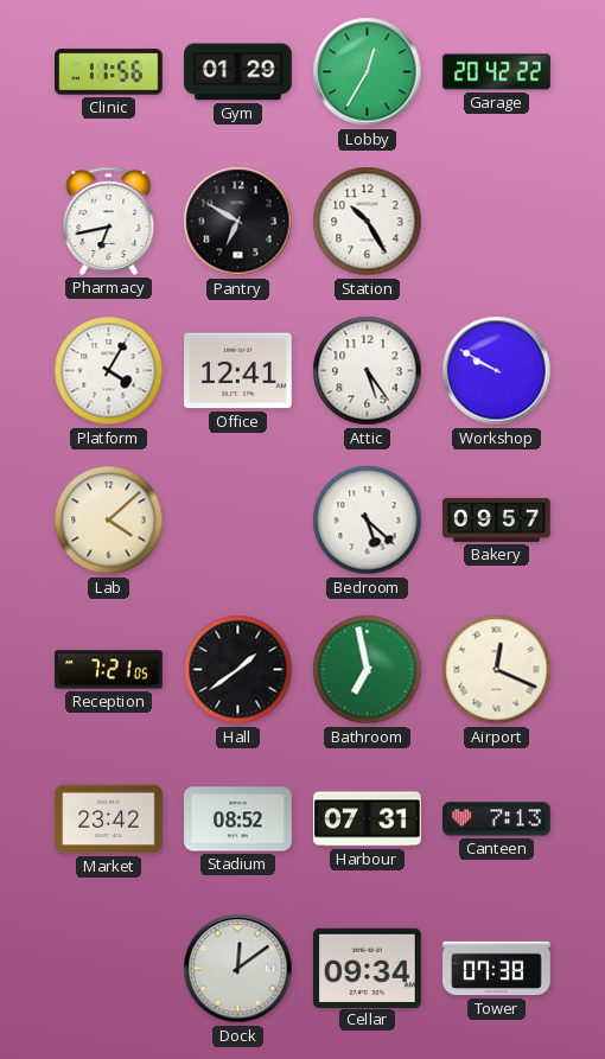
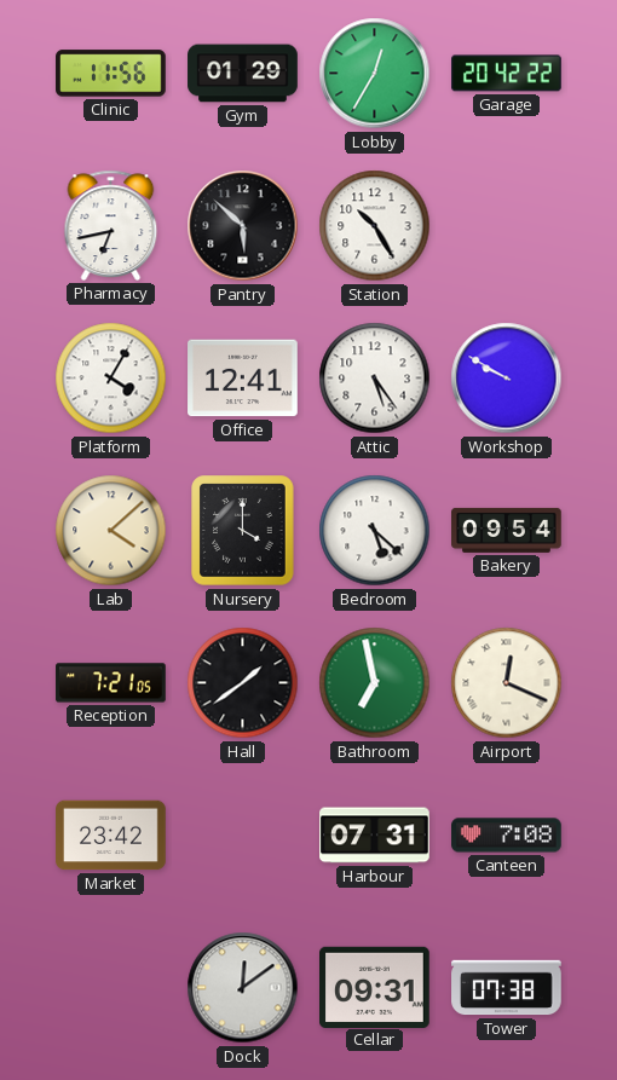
Pantry: 6:50 -> 5:52
Nursery: none -> 4:00
Bakery: 09:57 -> 09:54
Stadium: 08:52 -> none
Canteen: 7:13 -> 7:08
Cellar: 09:34 -> 09:31
